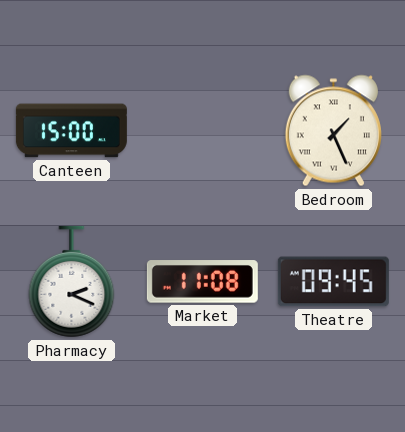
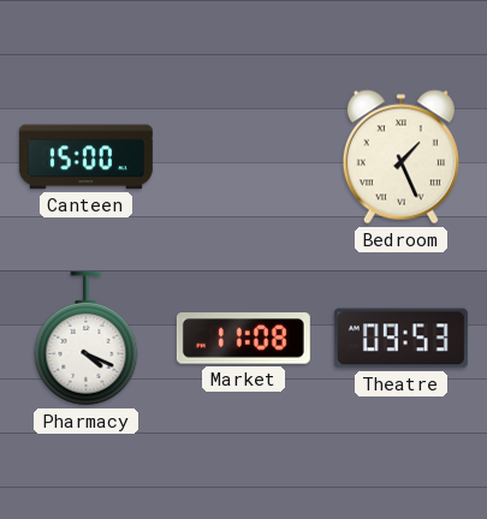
Pharmacy: 2:19 -> 4:19
Theatre: 09:45 -> 09:53
